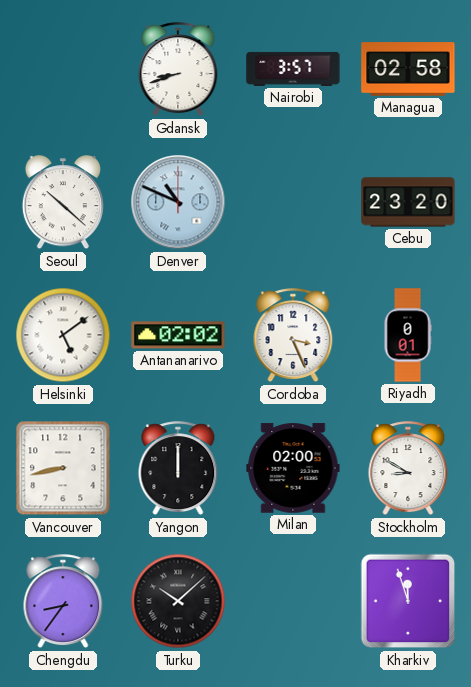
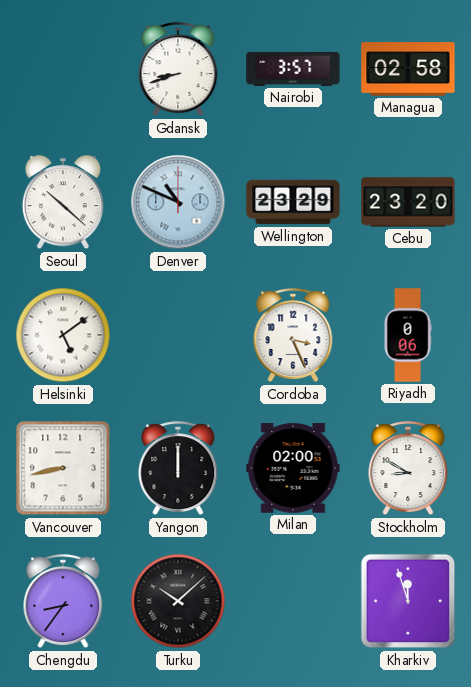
Wellington: none -> 23:29
Antananarivo: 02:02 -> none
Riyadh: 0:01 -> 0:06
